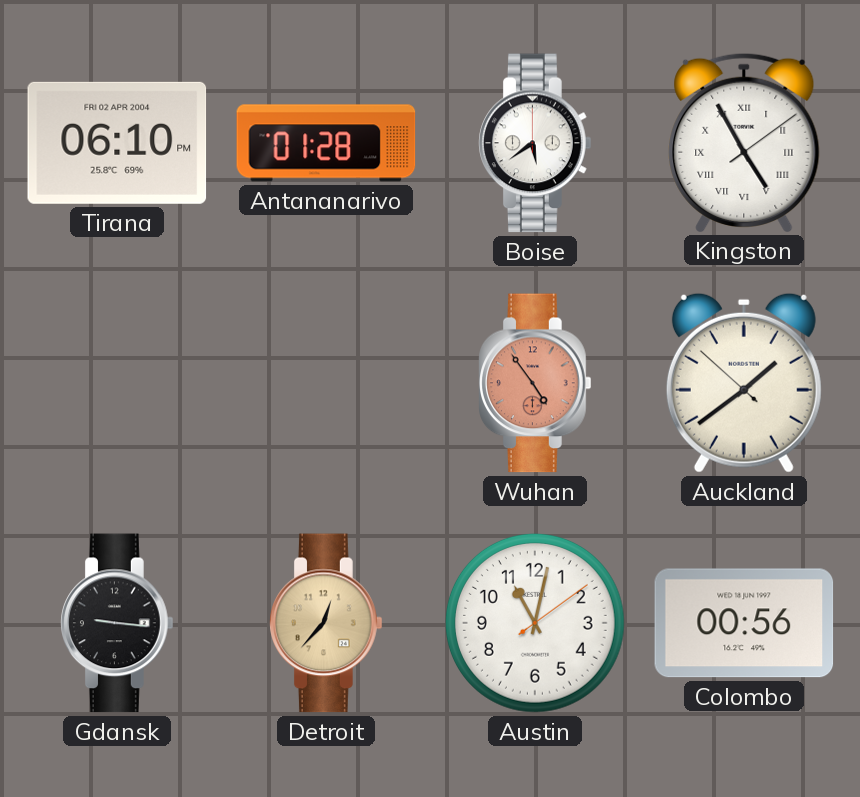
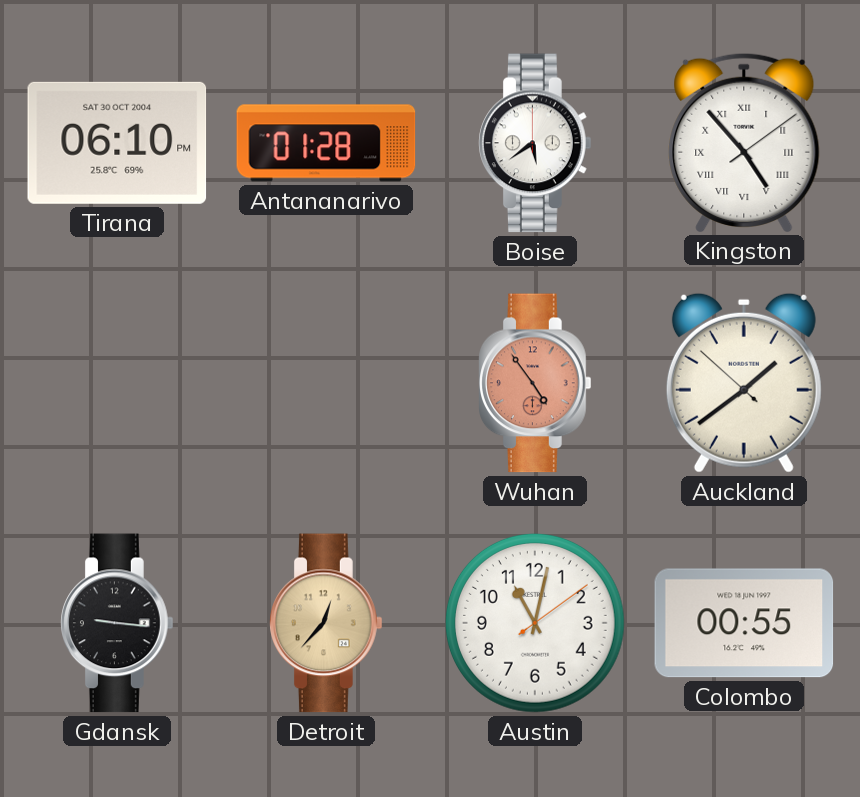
Tirana date: FRI 02 APR 2004 -> SAT 30 OCT 2004
Kingston: 4:55 -> 4:53
Colombo: 00:56 -> 00:55
